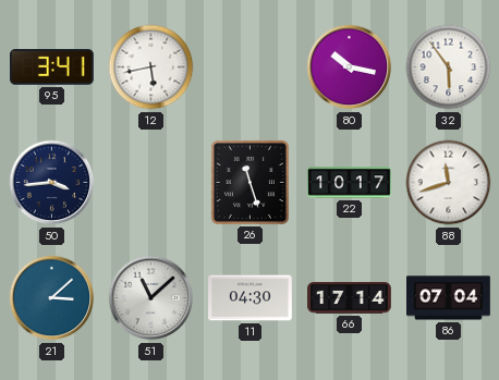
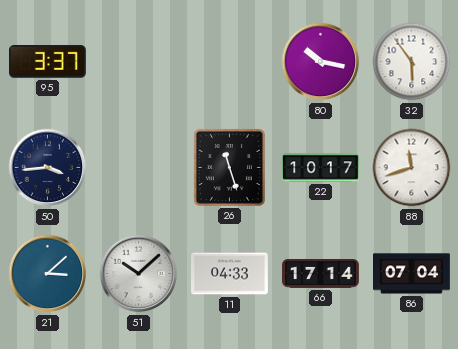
95: 3:41 -> 3:37
12: 5:43 -> none
51: 11:08 -> 10:08
11: 04:30 -> 04:33
